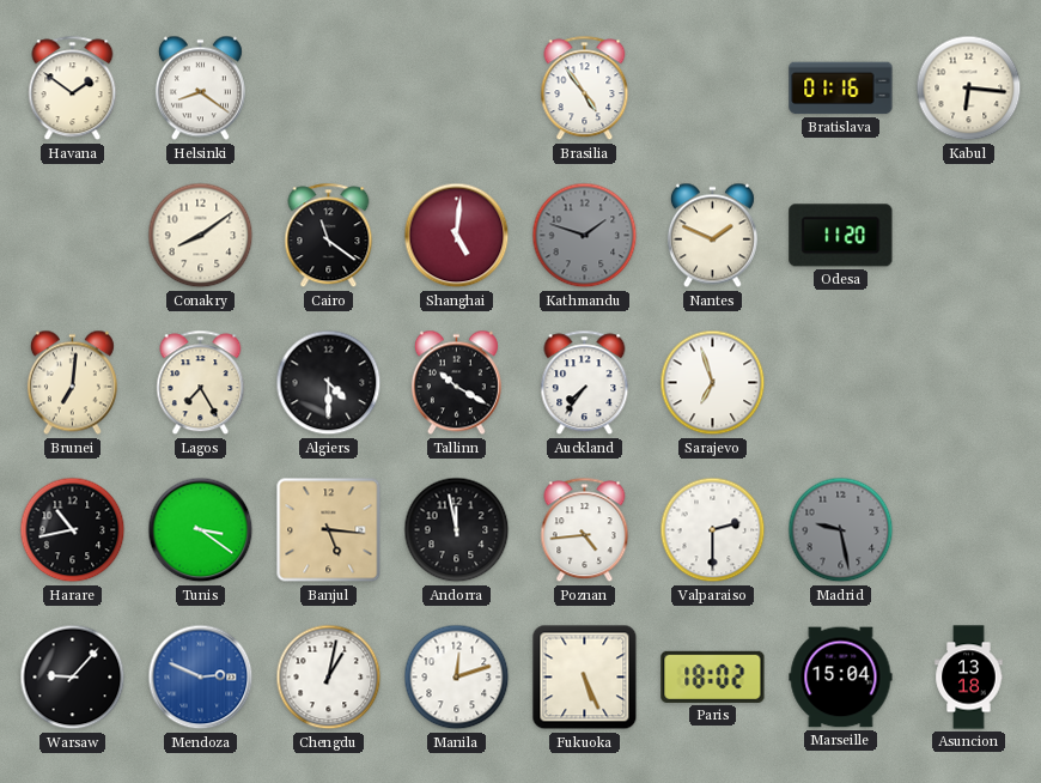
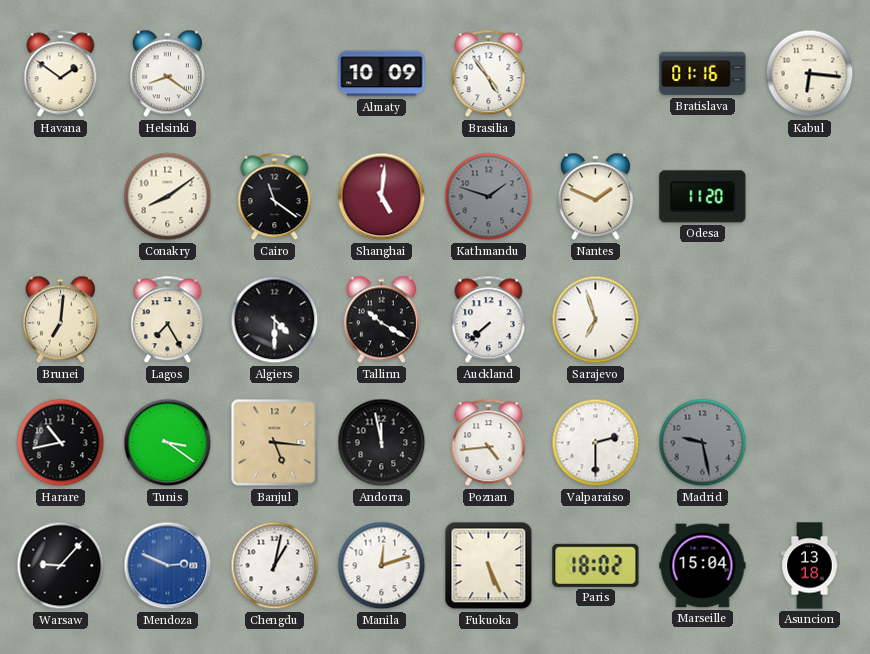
Almaty: none -> 10:09
Auckland: 7:36 -> 7:38
